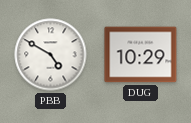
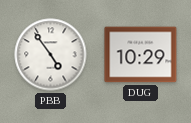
PBB: 4:50 -> 4:54
